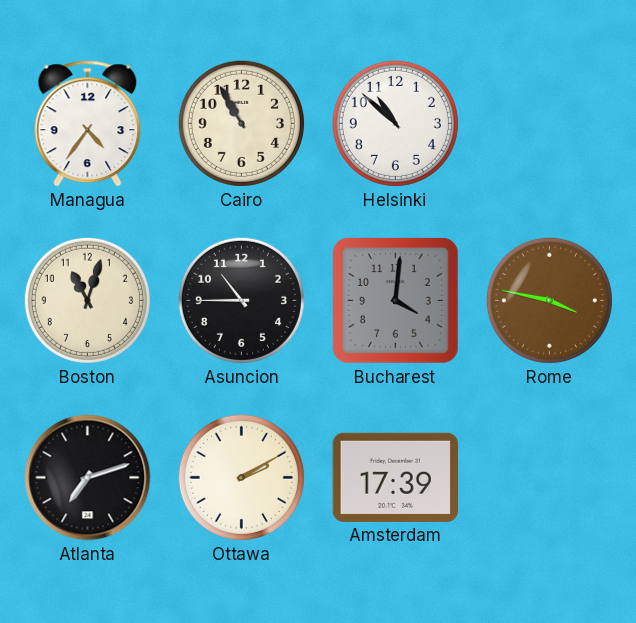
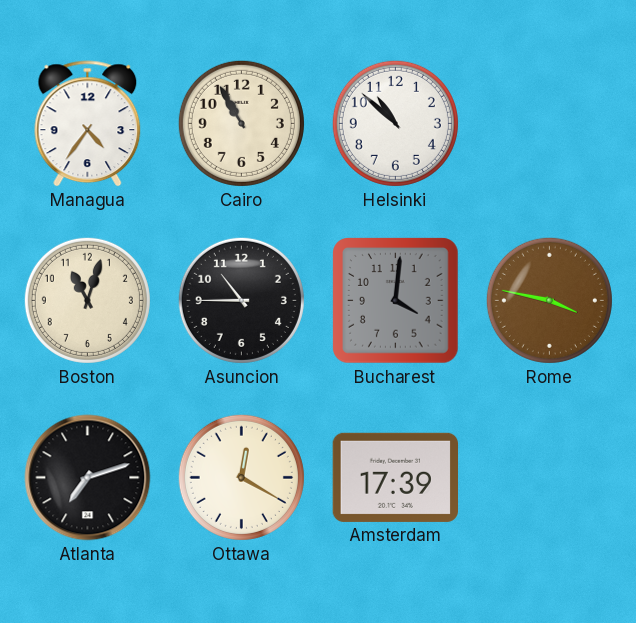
Ottawa: 2:10 -> 12:20
